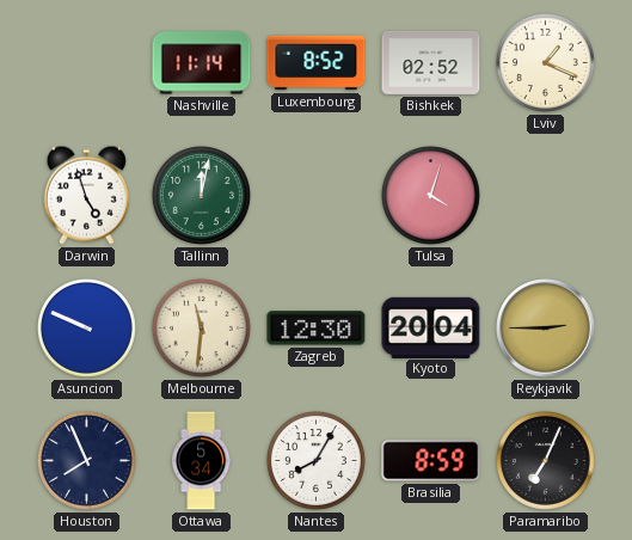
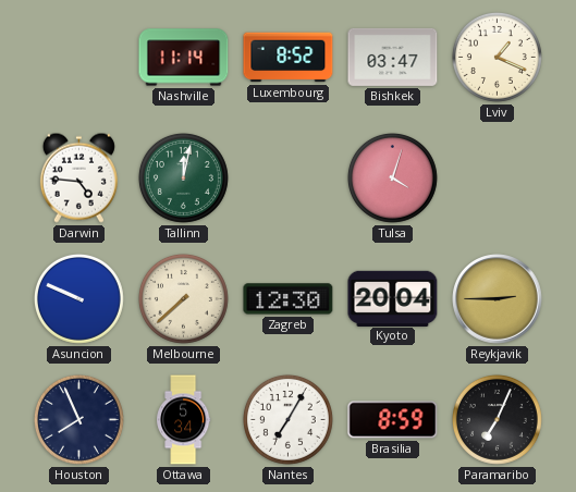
Bishkek: 02:52 -> 03:47
Darwin: 4:57 -> 4:46
Melbourne: 11:31 -> 7:38
Nantes: 8:05 -> 7:05
